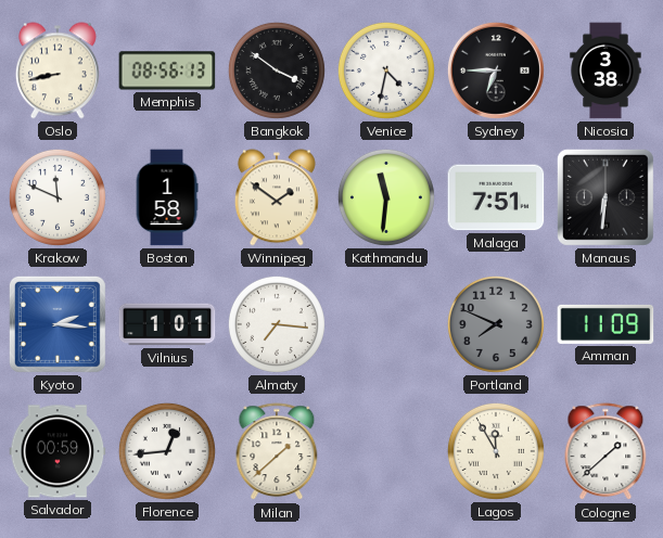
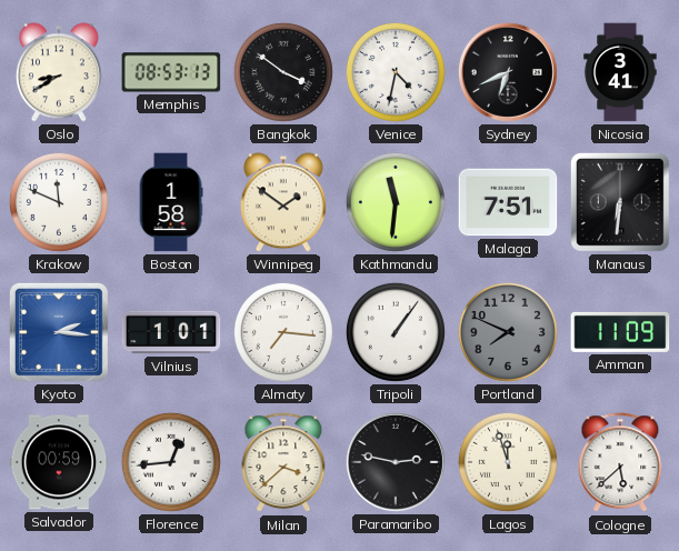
Oslo: 8:43 -> 8:40
Memphis: 08:56 -> 08:53
Sydney: 6:45 -> 6:41
Nicosia: 3:38 -> 3:41
Tripoli: none -> 1:06
Milan: 1:38 -> 3:38
Paramaribo: none -> 2:47
Lagos: 11:55 -> 11:57
Cologne: 1:38 -> 5:38
